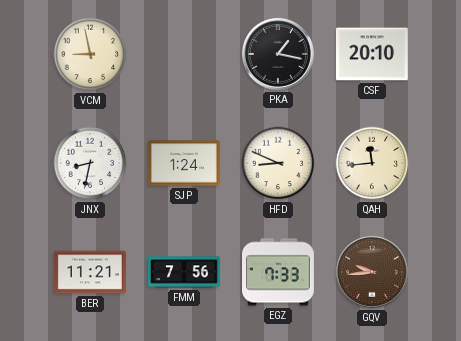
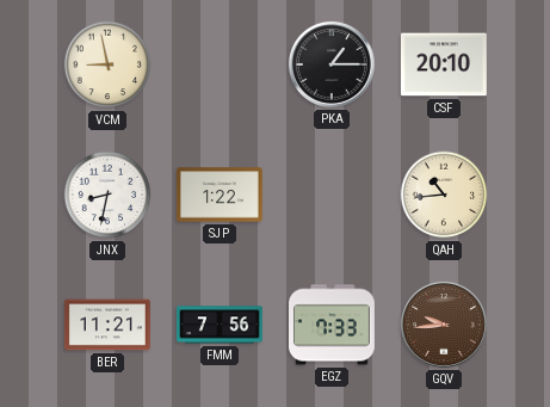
PKA: 1:17 -> 1:15
SJP: 1:24 -> 1:22
HFD: 8:49 -> none
QAH: 11:44 -> 10:44
